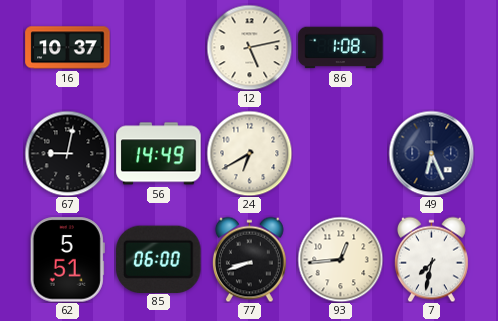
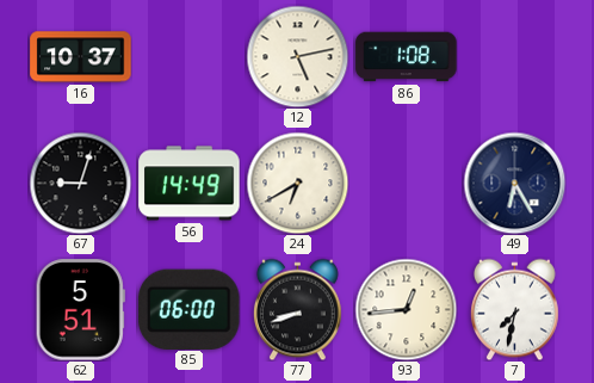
67: 9:02 -> 9:03
49: 6:26 -> 6:25
